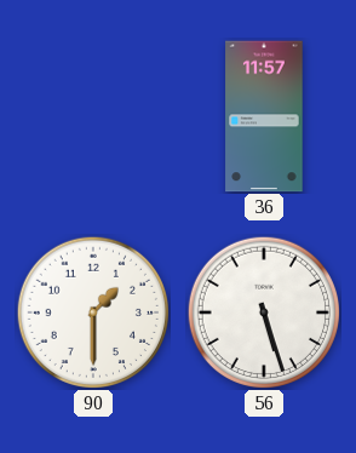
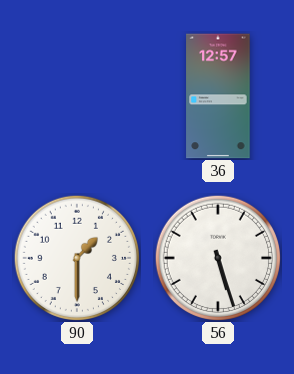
36: 11:57 -> 12:57
